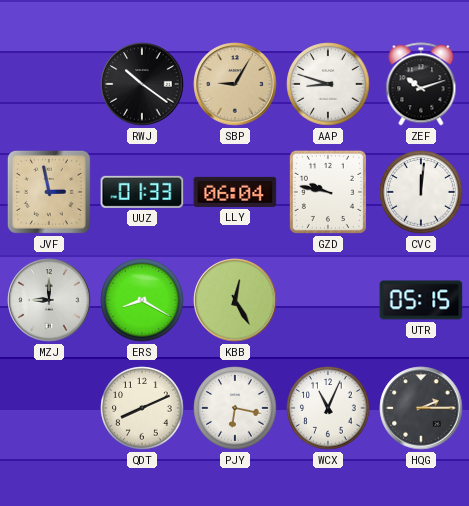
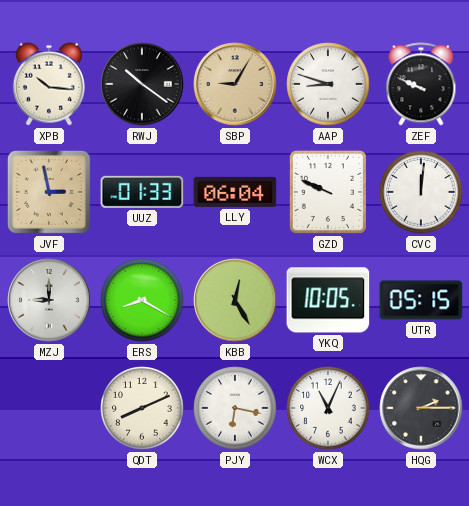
XPB: none -> 10:16
ZEF: 10:12 -> 9:49
GZD: 9:47 -> 9:49
YKQ: none -> 10:05
